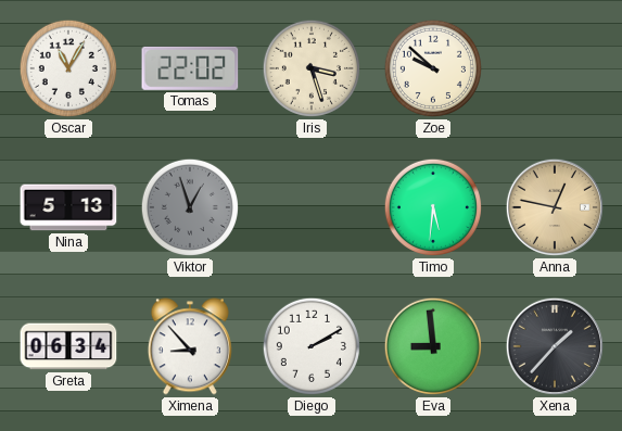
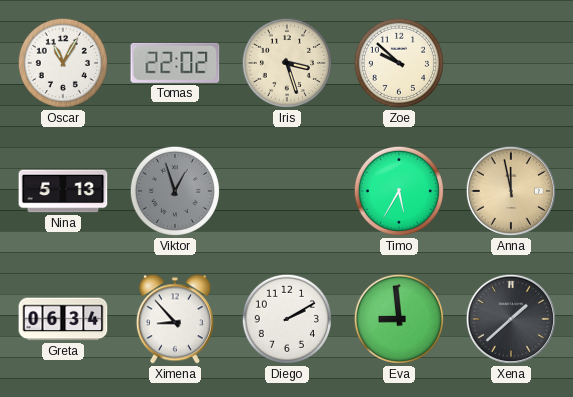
Timo: 5:31 -> 5:35
Anna: 12:47 -> 11:58
Xena: 1:37 -> 1:38
